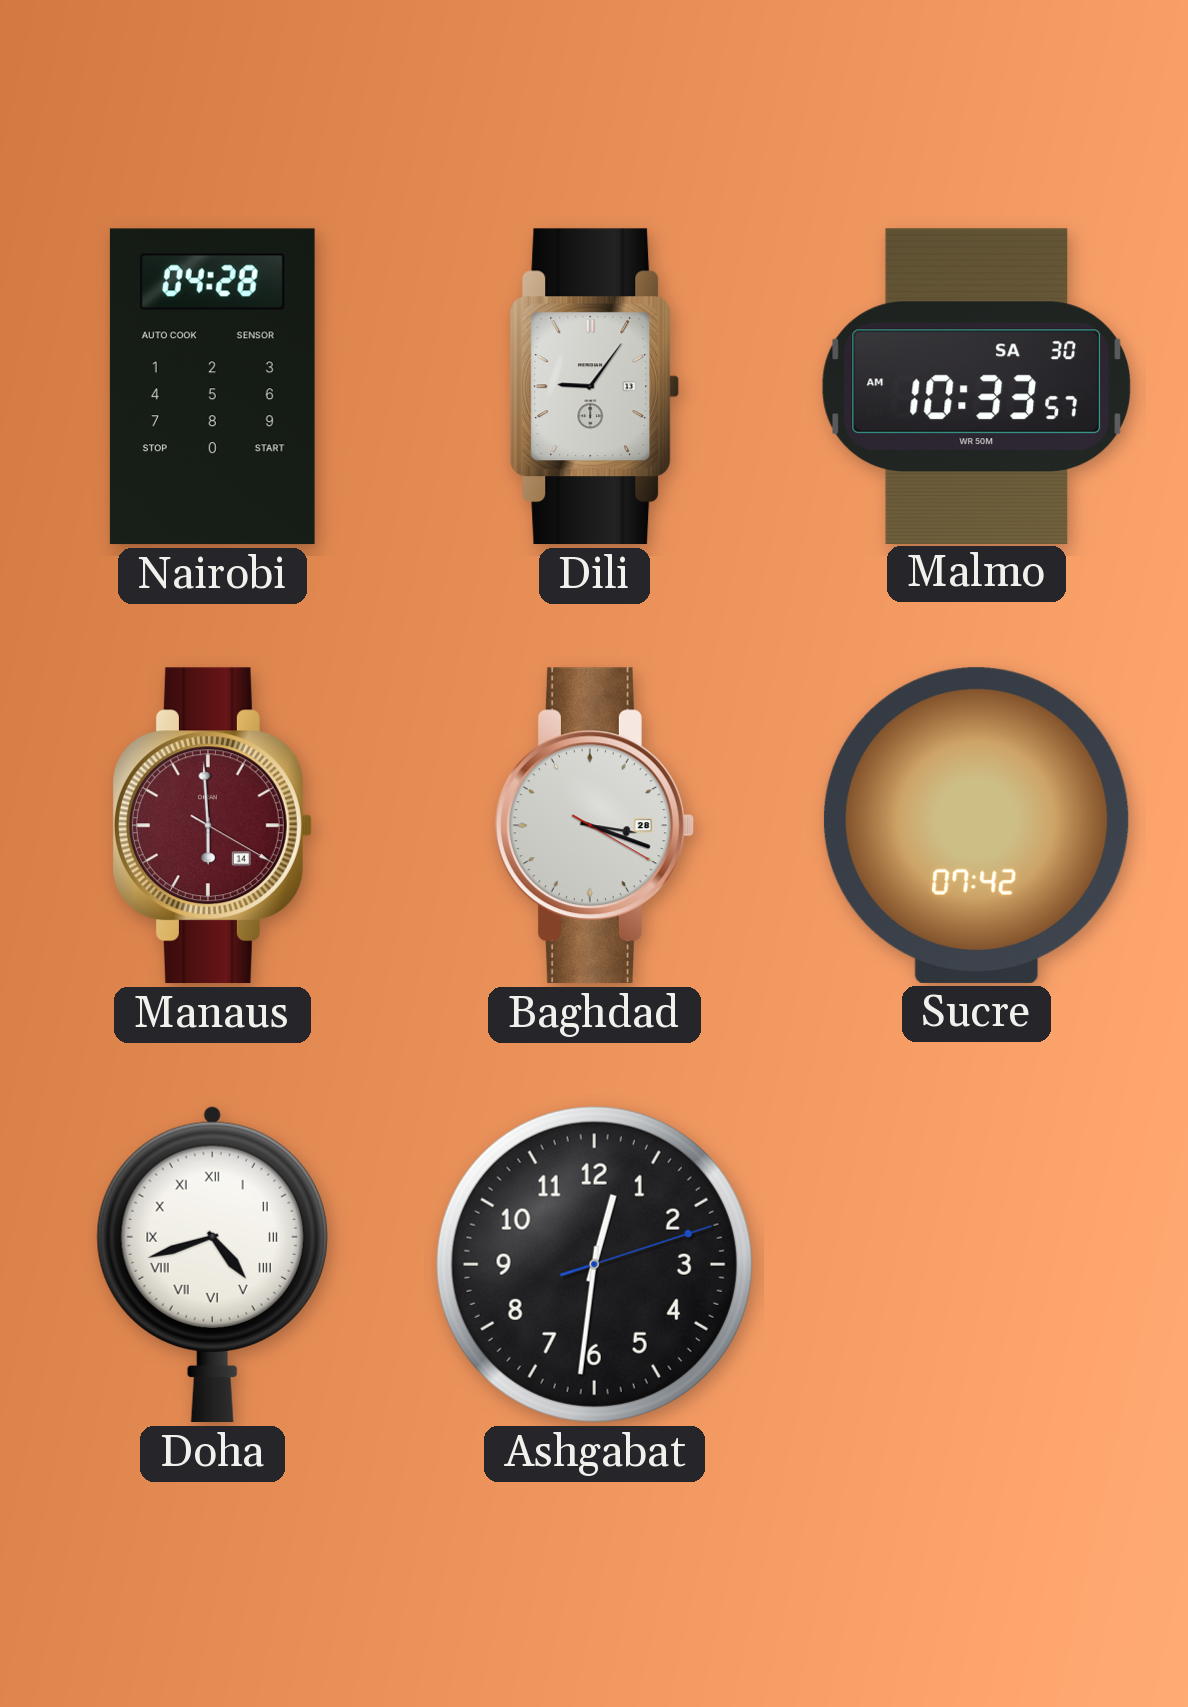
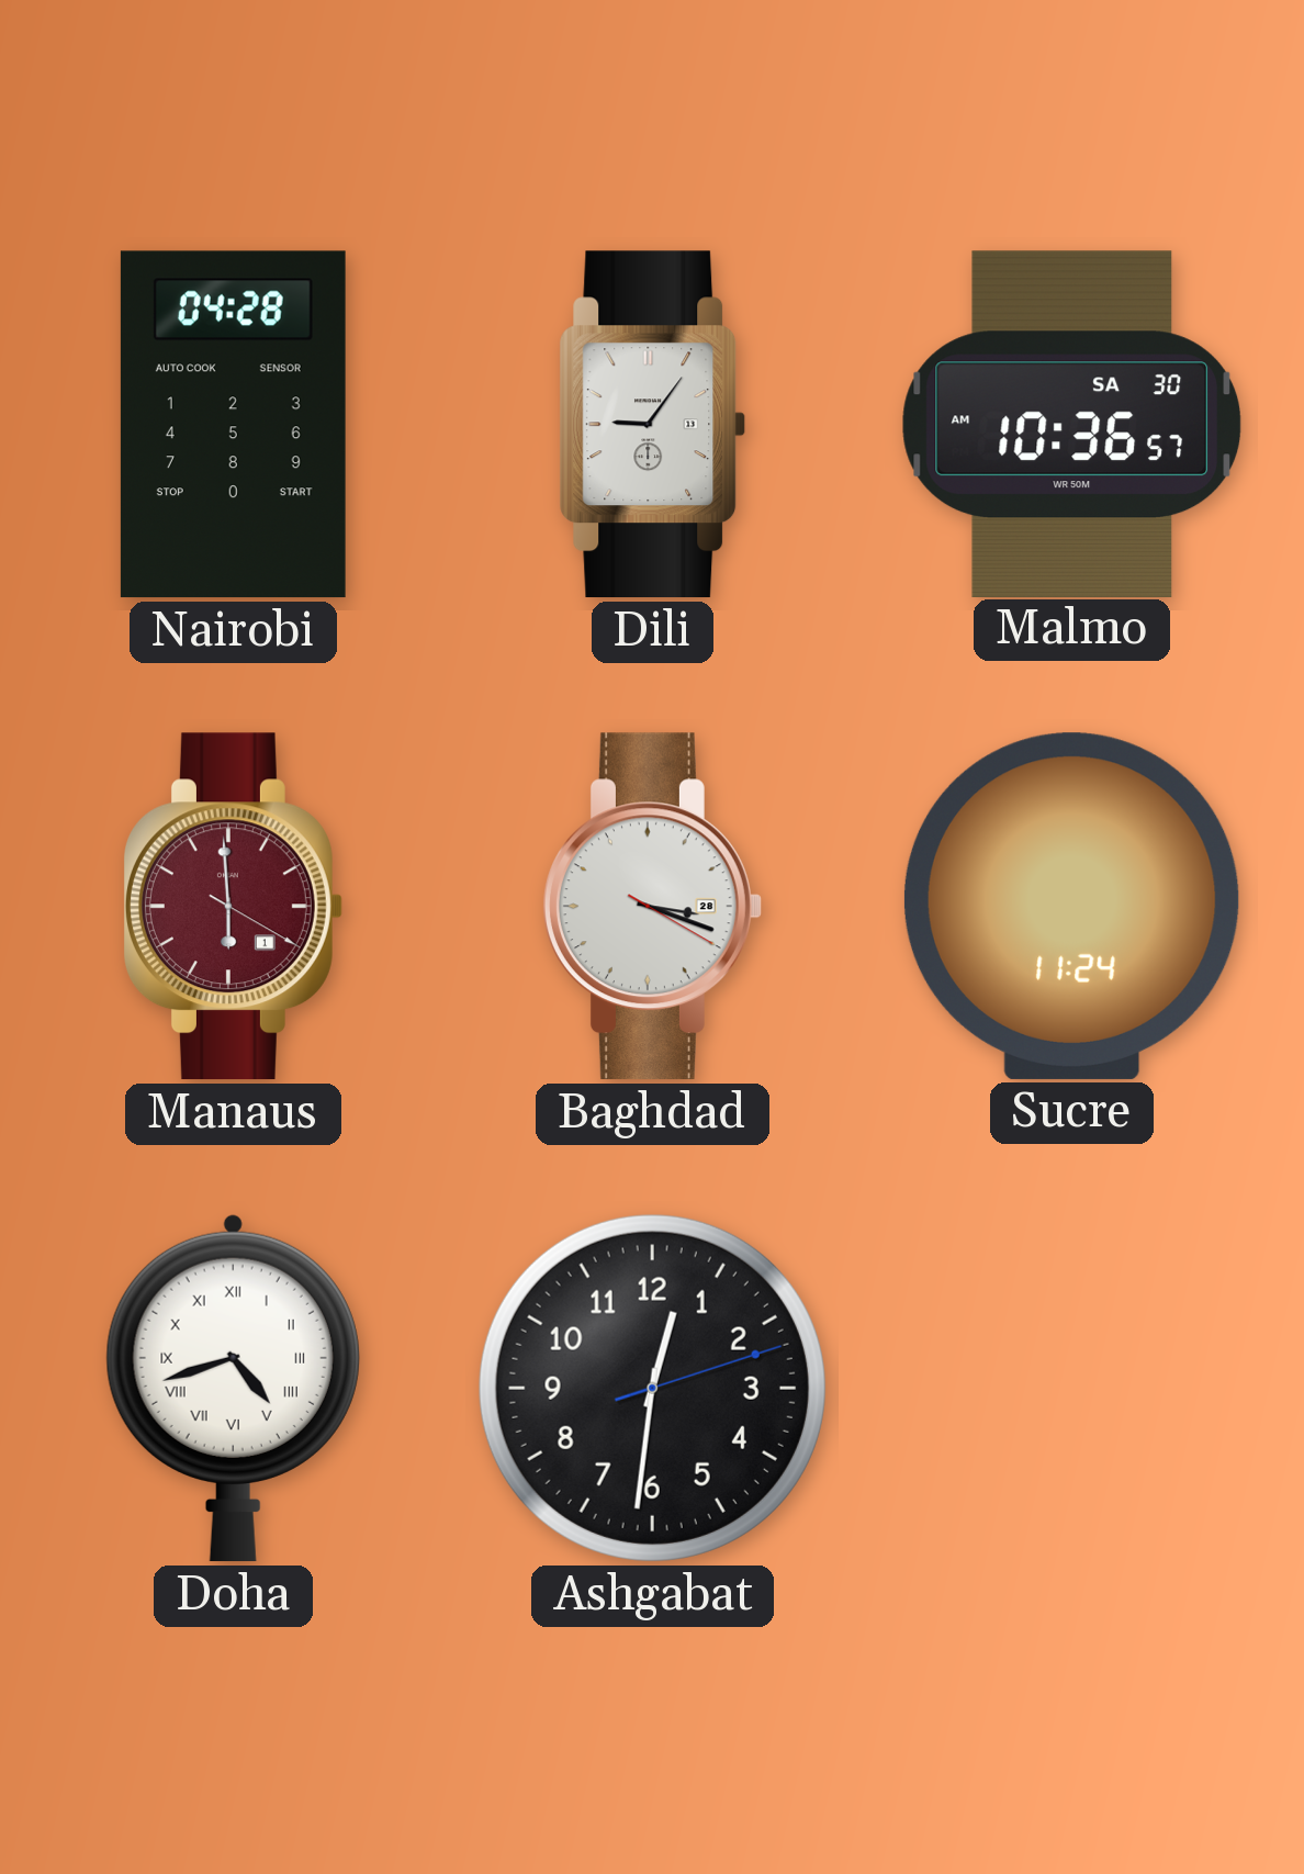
Malmo: 10:33 -> 10:36
Manaus date: 14 -> 1
Sucre: 07:42 -> 11:24
